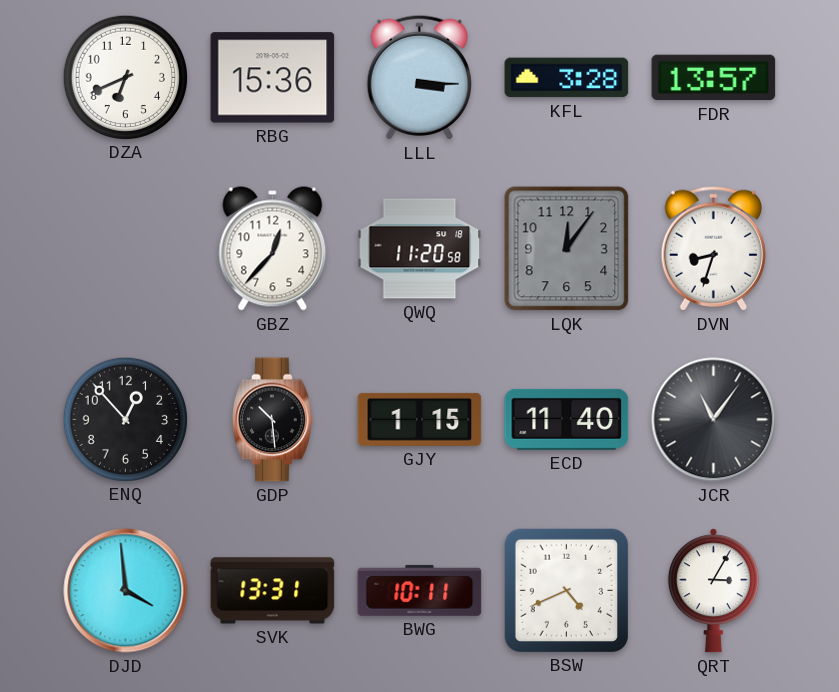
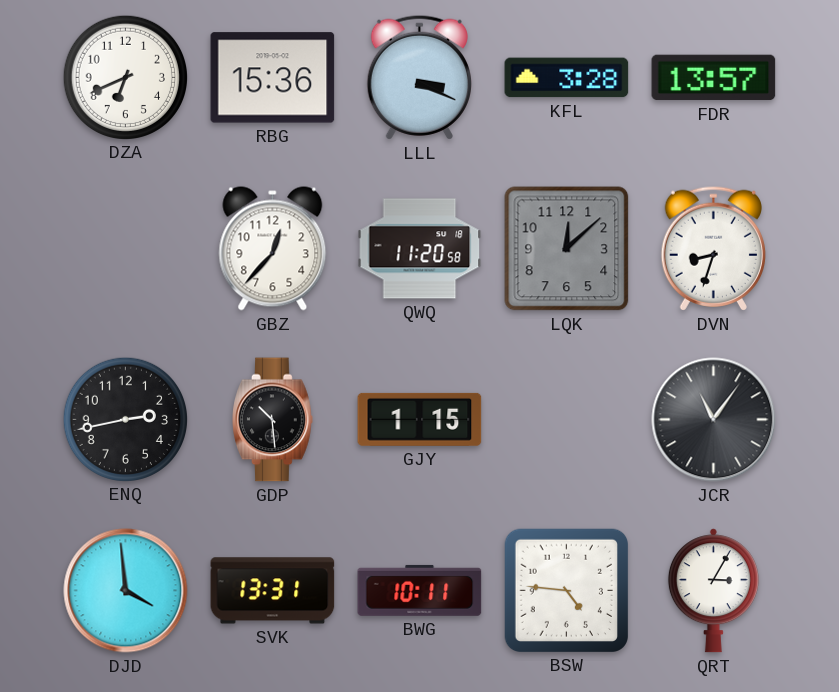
LLL: 3:15 -> 3:19
LQK: 12:06 -> 12:08
ENQ: 12:53 -> 2:43
ECD: 11:40 -> none
BSW: 4:41 -> 4:46
